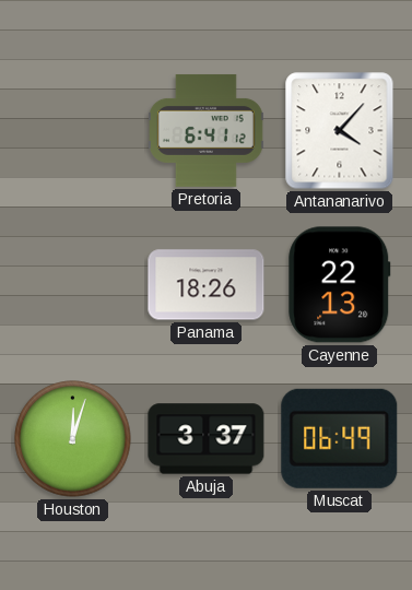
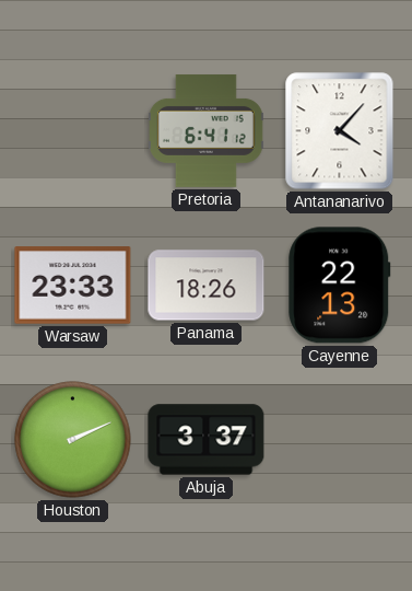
Warsaw: none -> 23:33
Houston: 12:03 -> 2:11
Muscat: 06:49 -> none
